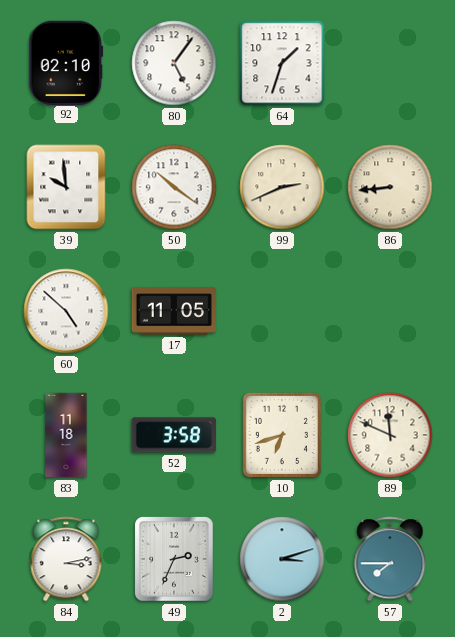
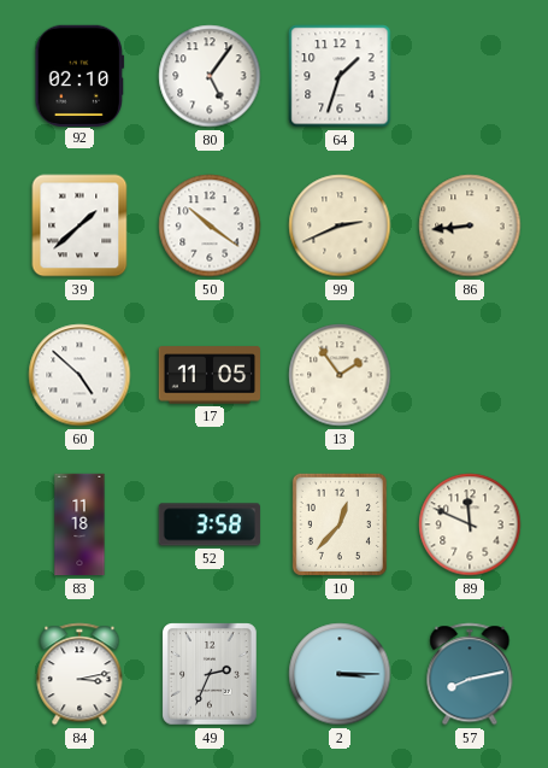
39: 9:59 -> 1:38
13: none -> 1:54
10: 6:42 -> 12:37
2: 3:12 -> 3:15
57: 7:45 -> 8:13
